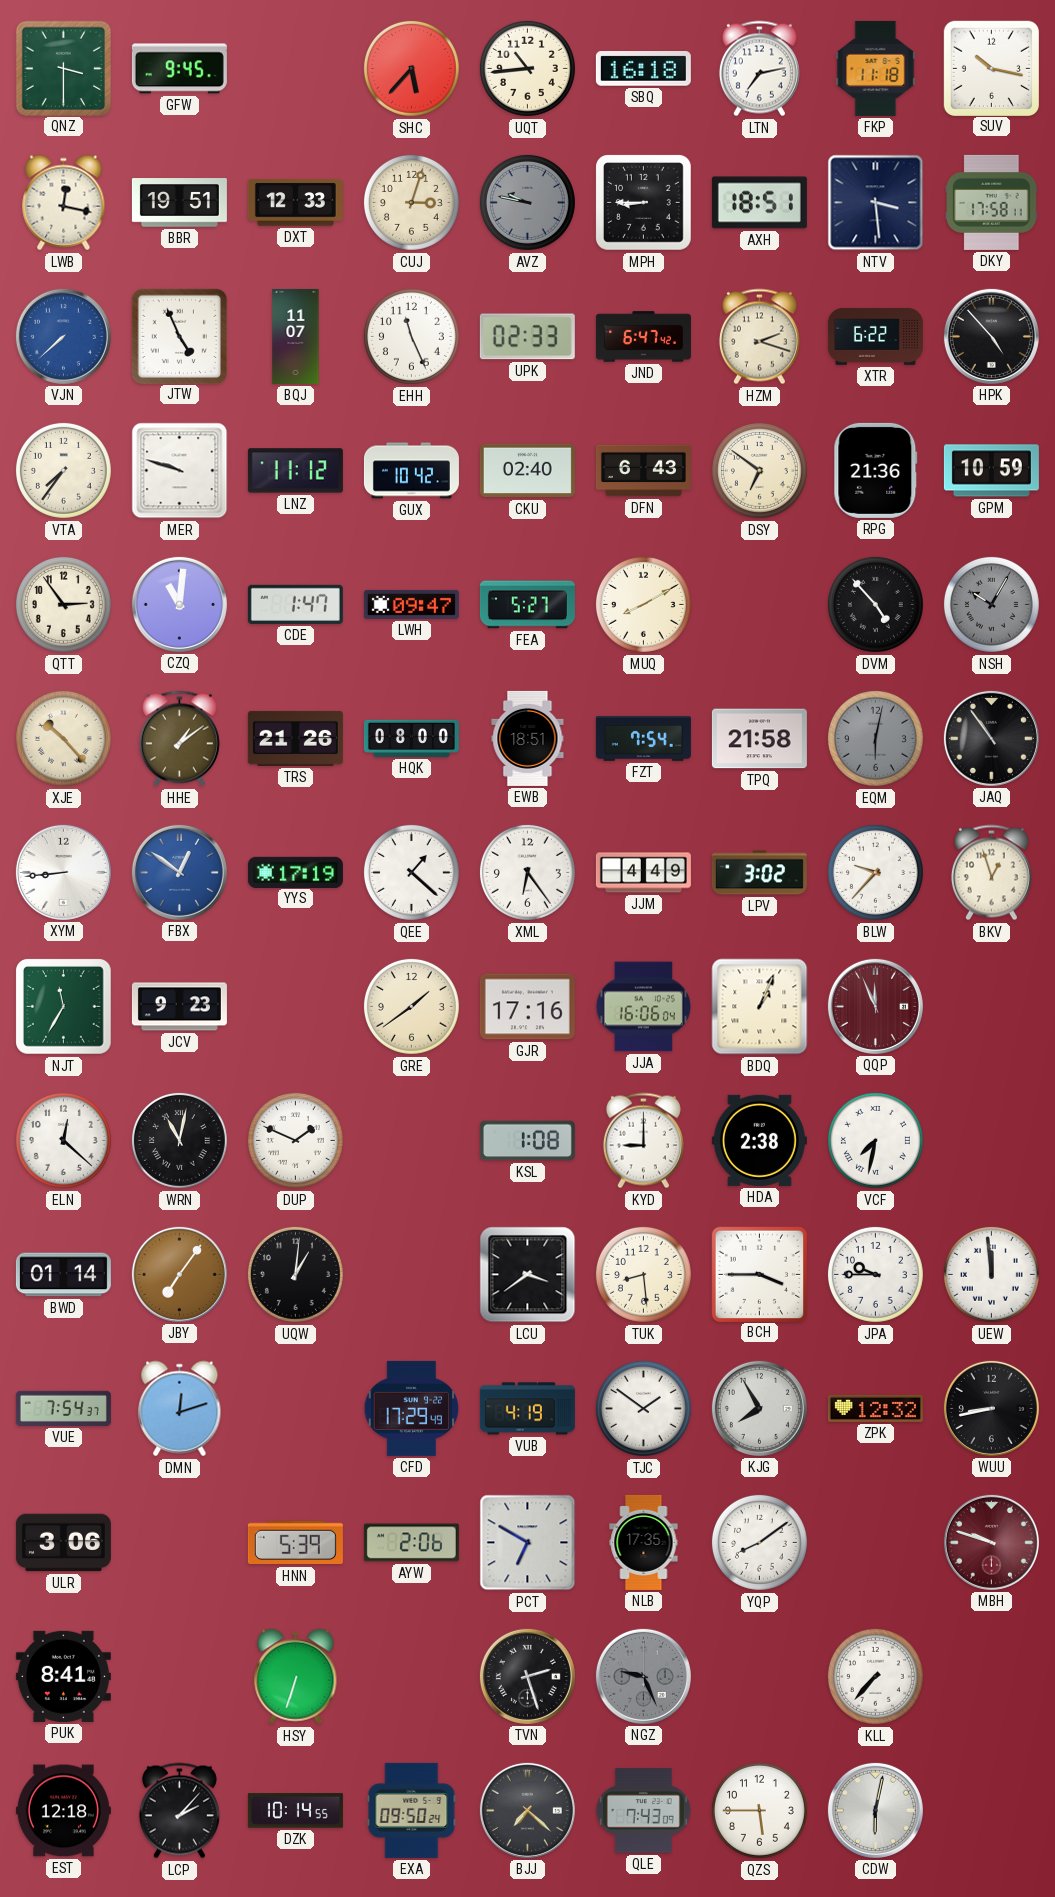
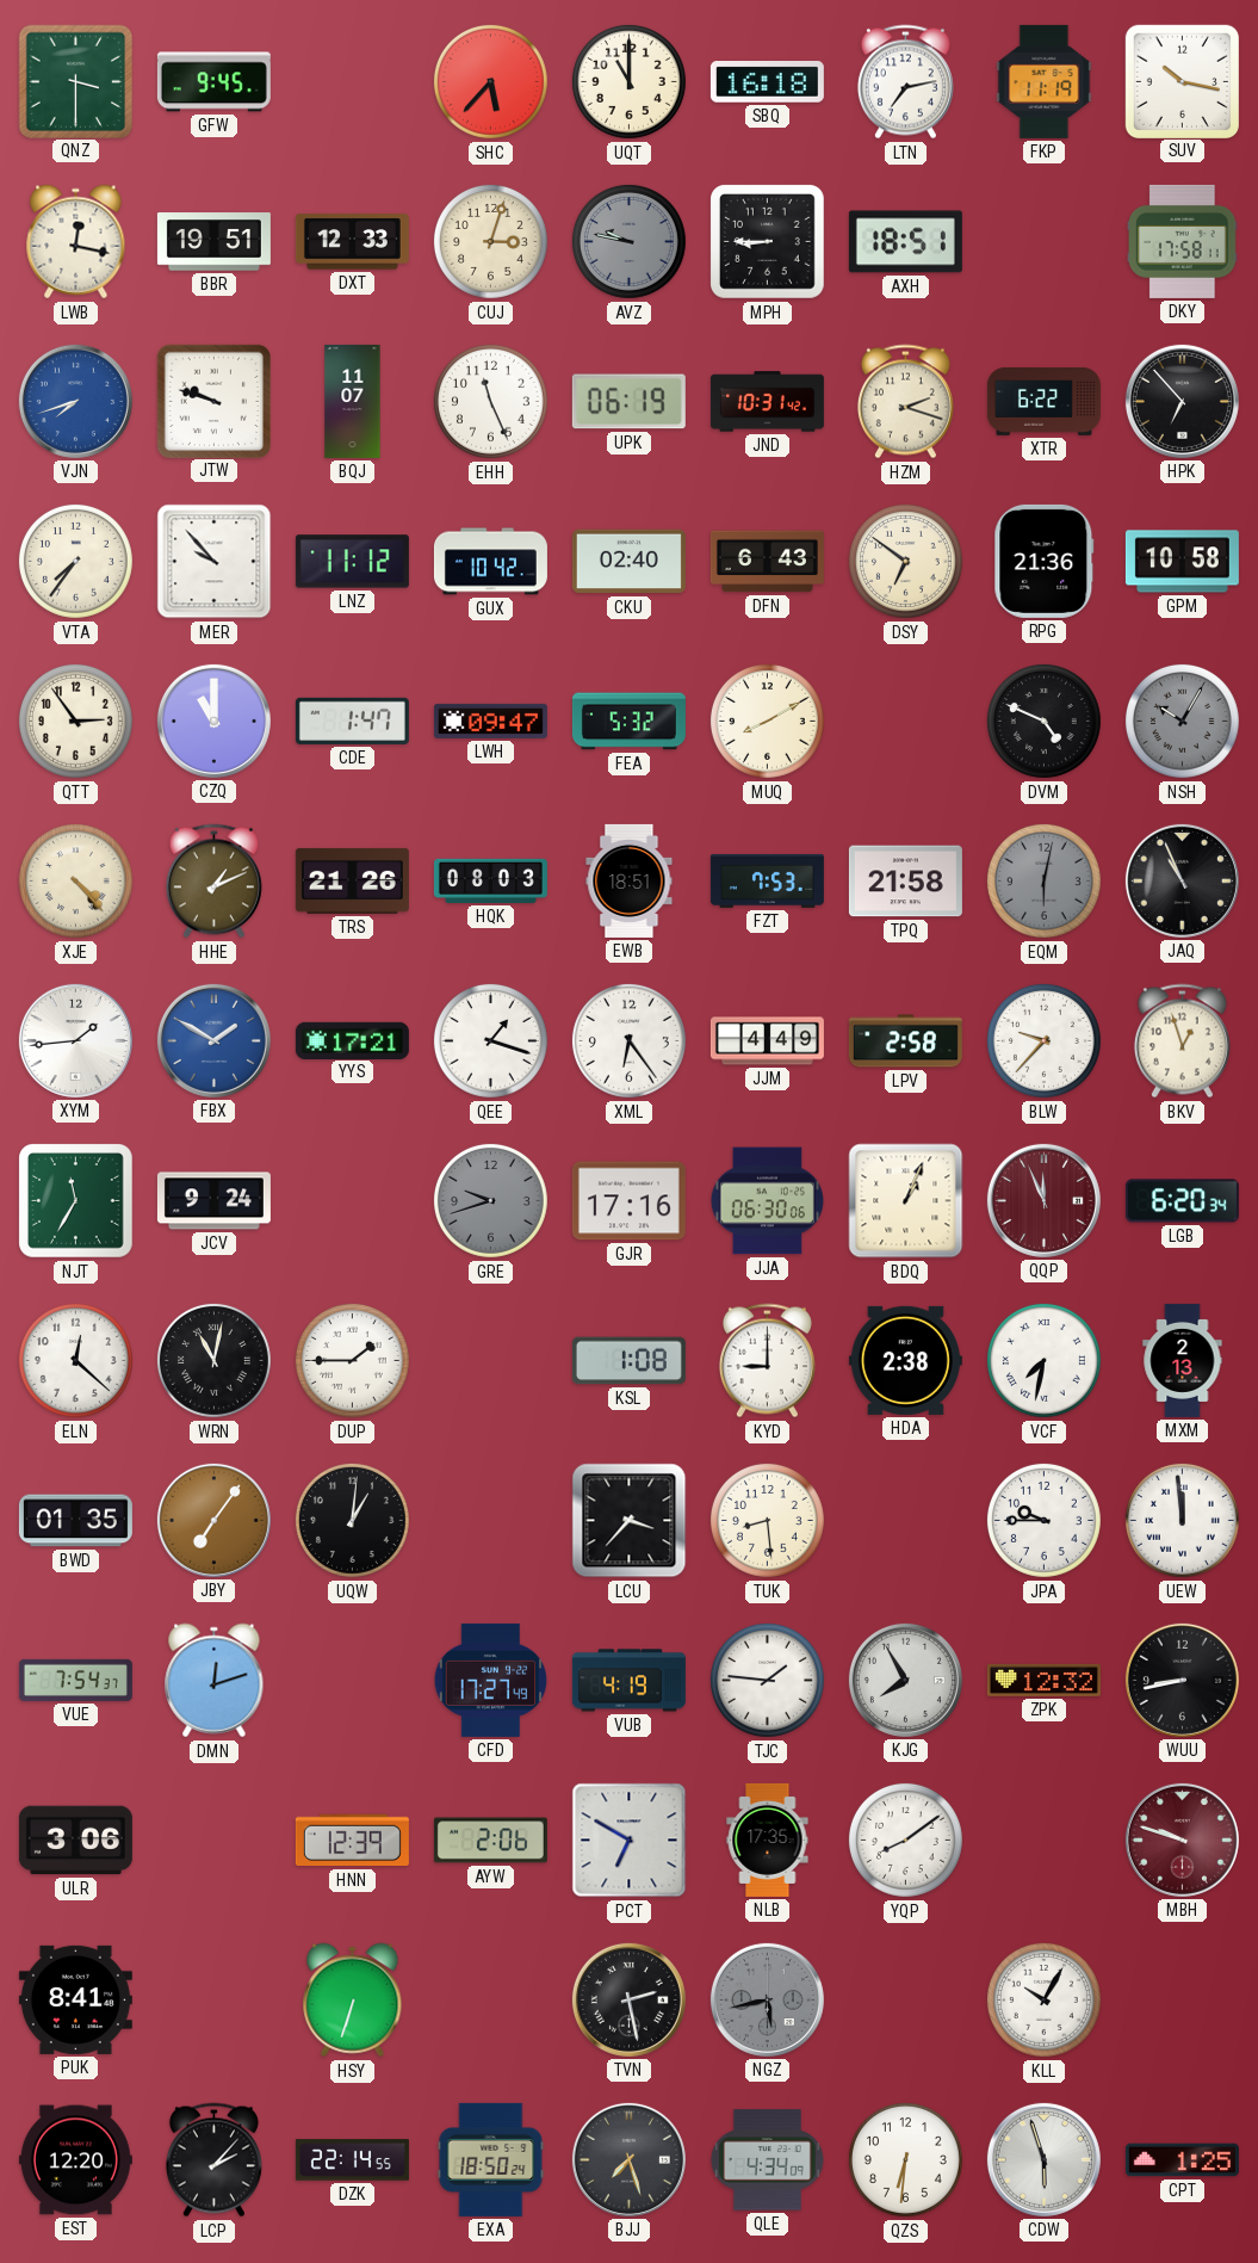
UQT: 10:44 -> 11:00
FKP: 11:18 -> 11:19
NTV: 3:29 -> none
VJN: 7:38 -> 7:42
JTW: 4:56 -> 9:48
UPK: 02:33 -> 06:19
JND: 6:47 -> 10:31
HPK: 4:53 -> 6:53
MER: 9:48 -> 9:53
GPM: 10:59 -> 10:58
CZQ: 11:01 -> 11:00
FEA: 5:27 -> 5:32
DVM: 4:53 -> 4:49
XJE: 10:23 -> 4:23
HHE: 1:09 -> 1:11
HQK: 08:00 -> 08:03
FZT: 7:54 -> 7:53
JAQ: 10:54 -> 10:56
XYM: 8:44 -> 1:44
FBX: 12:51 -> 1:50
YYS: 17:19 -> 17:21
QEE: 1:22 -> 1:18
LPV: 3:02 -> 2:58
JCV: 9:23 -> 9:24
GRE: 1:39 -> 9:42
GRE dial: cream -> grey
JJA: 16:06 -> 06:30
LGB: none -> 6:20
DUP: 1:49 -> 1:45
MXM: none -> 2:13
BWD: 01:14 -> 01:35
LCU: 3:39 -> 3:37
BCH: 3:45 -> none
CFD: 17:29 -> 17:27
TJC: 1:51 -> 1:46
HNN: 5:39 -> 12:39
TVN: 2:27 -> 2:28
NGZ: 9:26 -> 5:43
KLL: 7:37 -> 10:05
EST: 12:18 -> 12:20
DZK: 10:14 -> 22:14
EXA: 09:50 -> 18:50
BJJ: 7:22 -> 7:27
QLE: 7:43 -> 4:34
QZS: 5:45 -> 6:31
CDW: 6:02 -> 5:57
CPT: none -> 1:25
